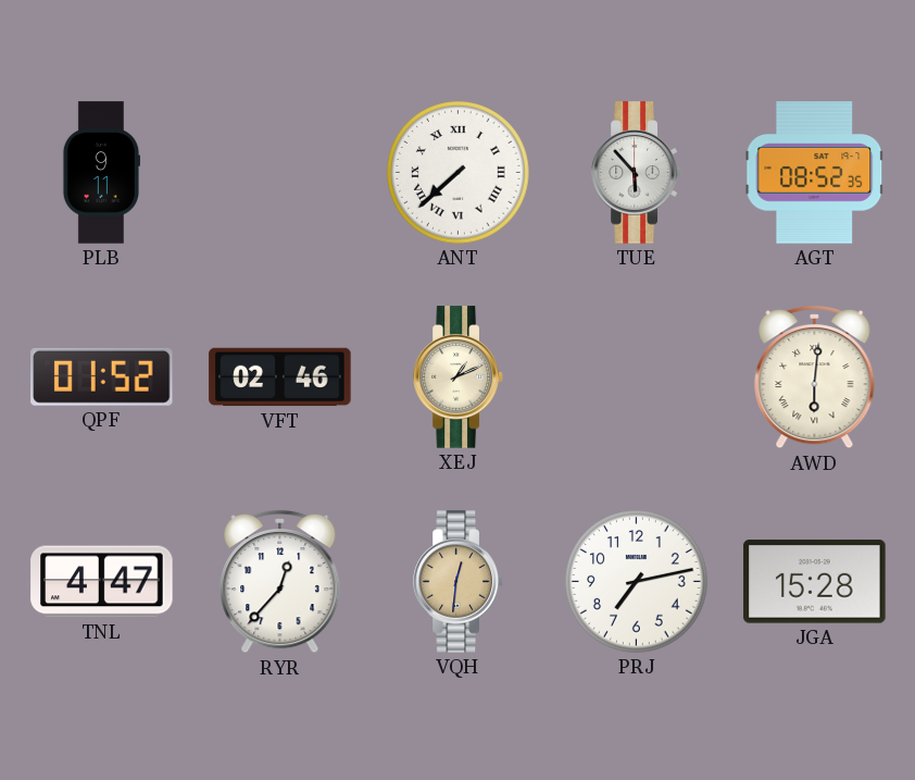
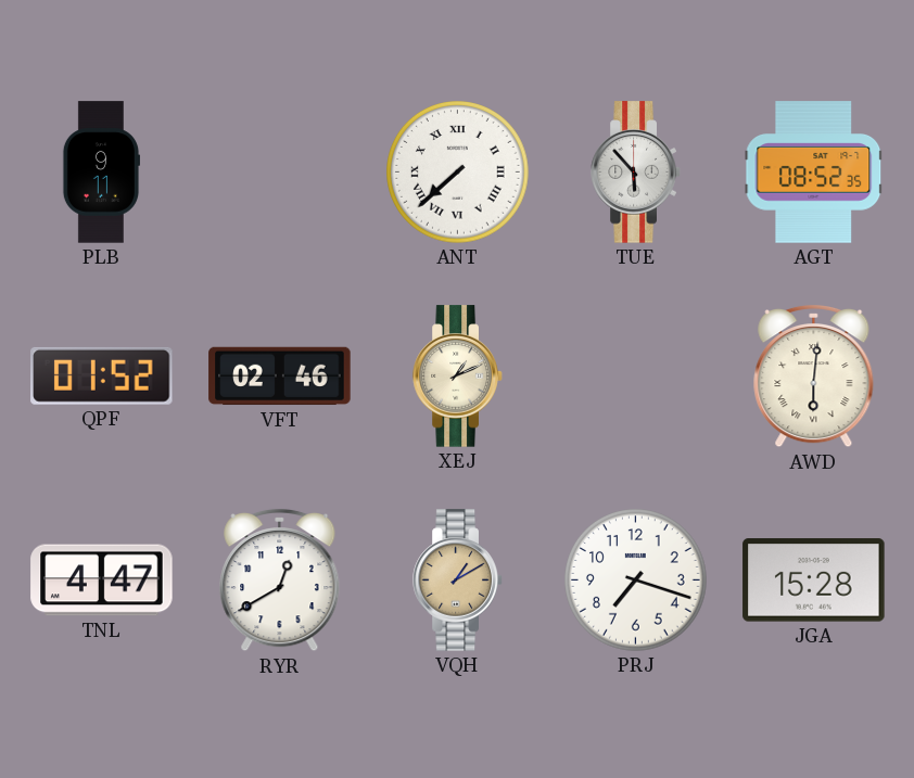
RYR: 12:37 -> 12:40
VQH: 12:31 -> 1:10
PRJ: 7:13 -> 7:18
